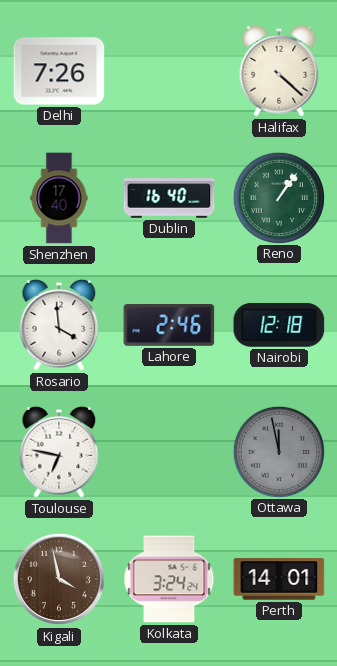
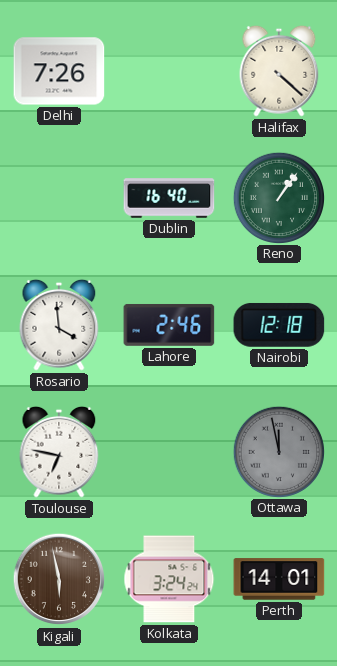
Shenzhen: 17:40 -> none
Kigali: 3:58 -> 5:58
